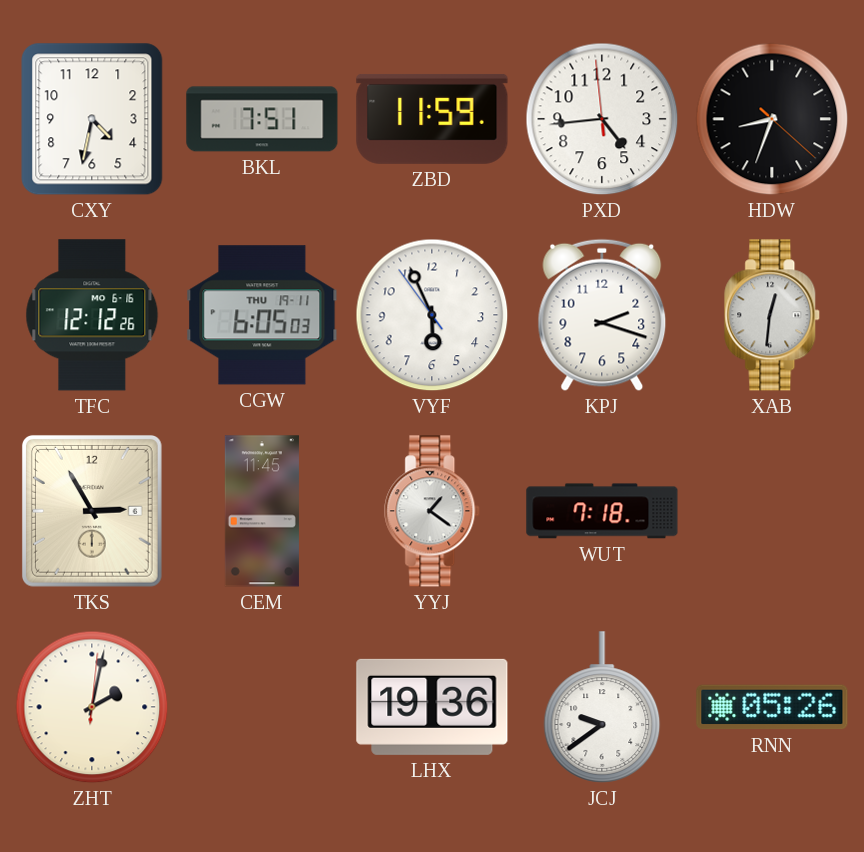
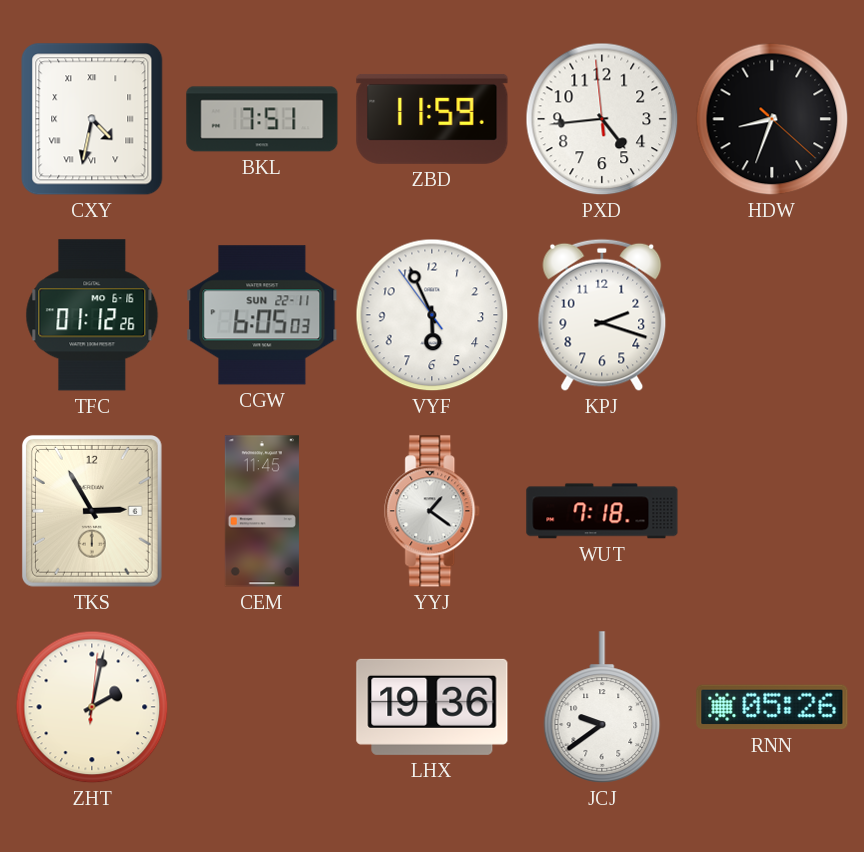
CXY numerals: Arabic -> Roman
TFC: 12:12 -> 01:12
CGW date: THU 19-11 -> SUN 22-11
XAB: 12:31 -> none
